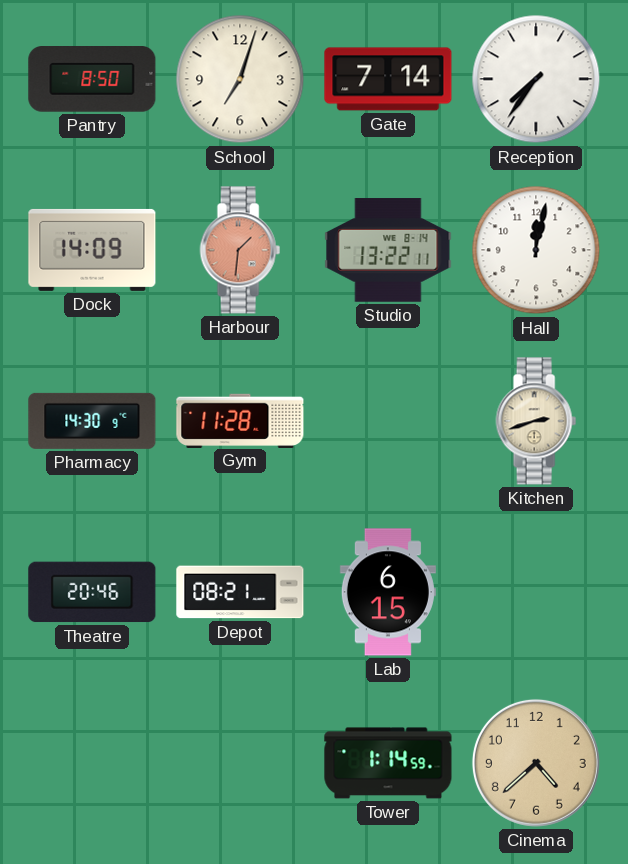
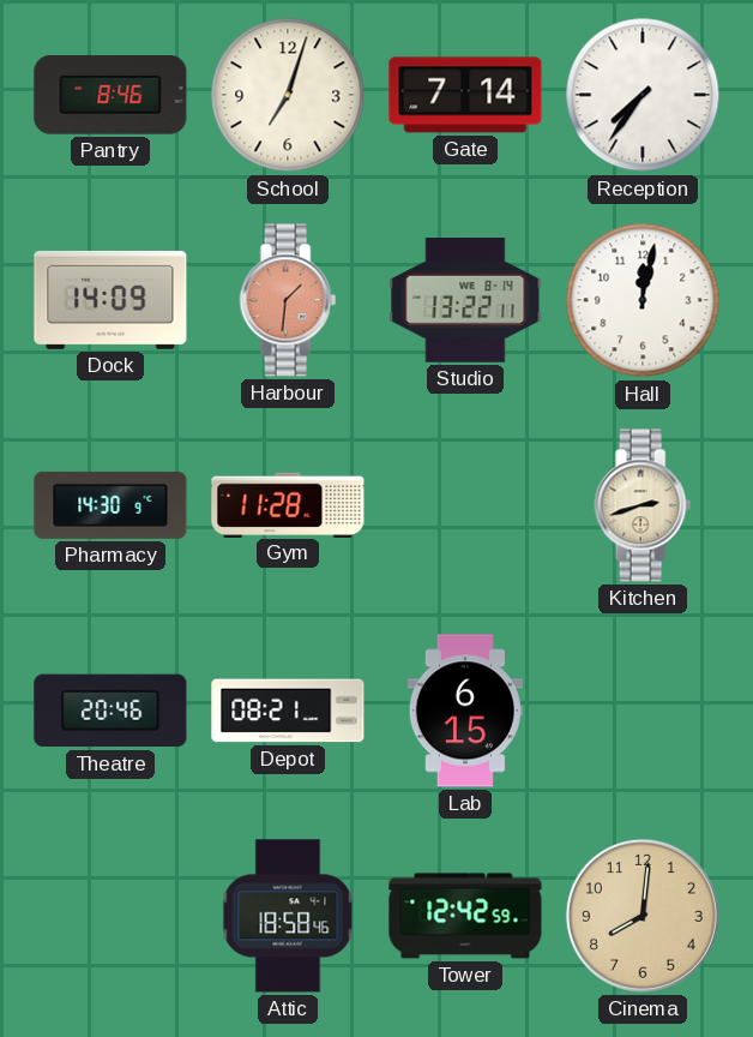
Pantry: 8:50 -> 8:46
Attic: none -> 18:58
Tower: 1:14 -> 12:42
Cinema: 4:38 -> 8:01
